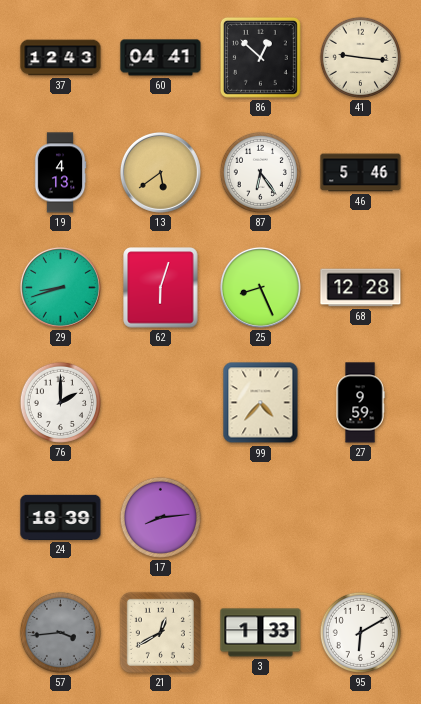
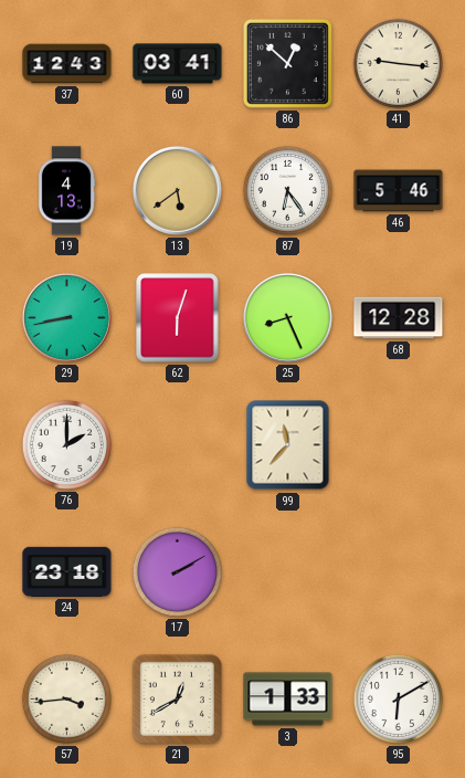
60: 04:41 -> 03:41
29: 8:42 -> 8:43
99: 4:37 -> 11:37
27: 9:59 -> none
24: 18:39 -> 23:18
17: 8:14 -> 2:10
57 dial: grey -> cream
